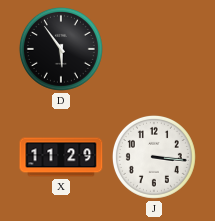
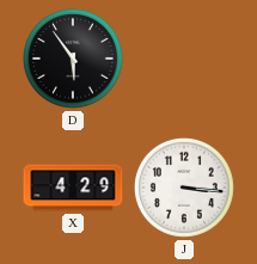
X: 11:29 -> 4:29
